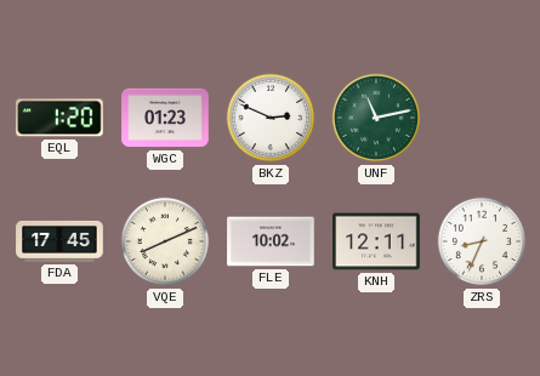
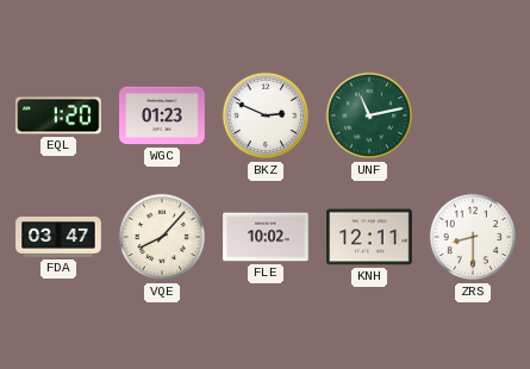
FDA: 17:45 -> 03:47
VQE: 8:11 -> 8:07
ZRS: 8:34 -> 8:30
